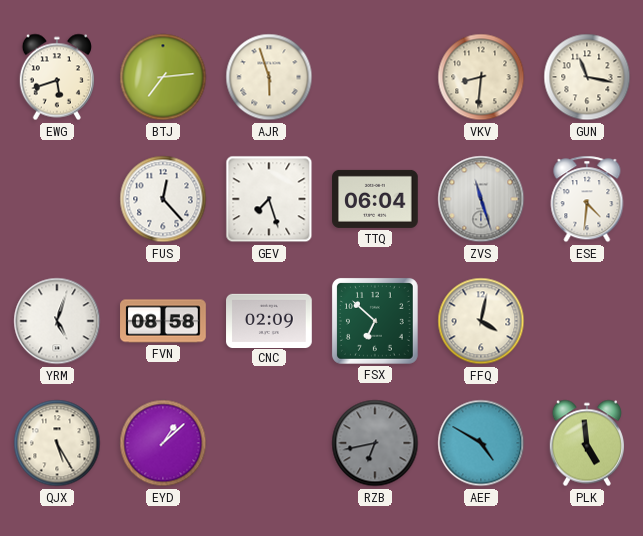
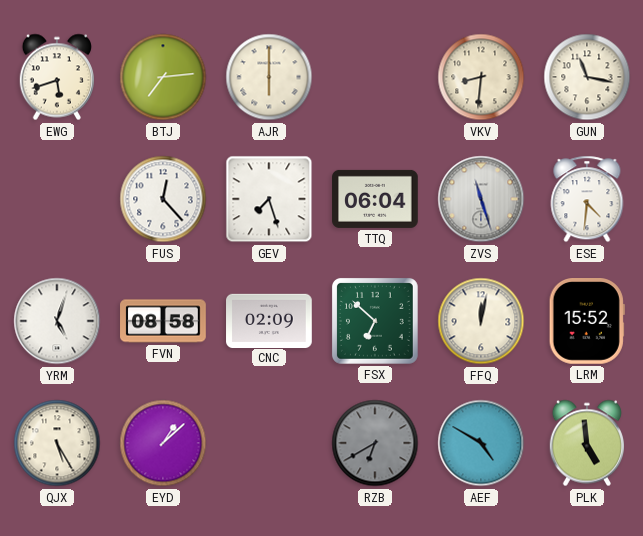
AJR: 5:57 -> 6:00
FFQ: 4:02 -> 12:02
LRM: none -> 15:52
RZB: 6:43 -> 6:40
